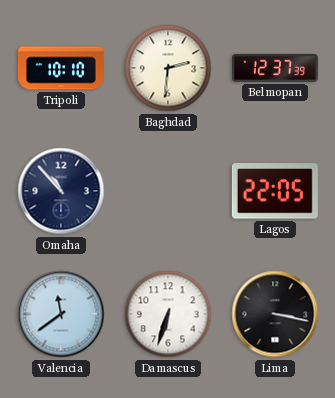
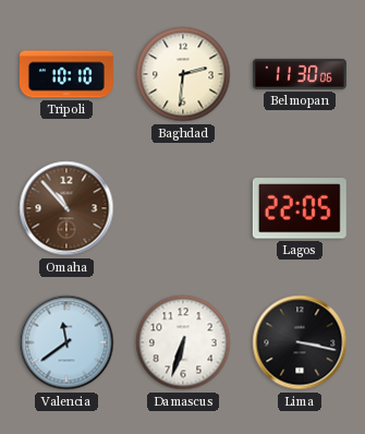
Belmopan: 12:37 -> 11:30
Omaha dial: navy -> brown
